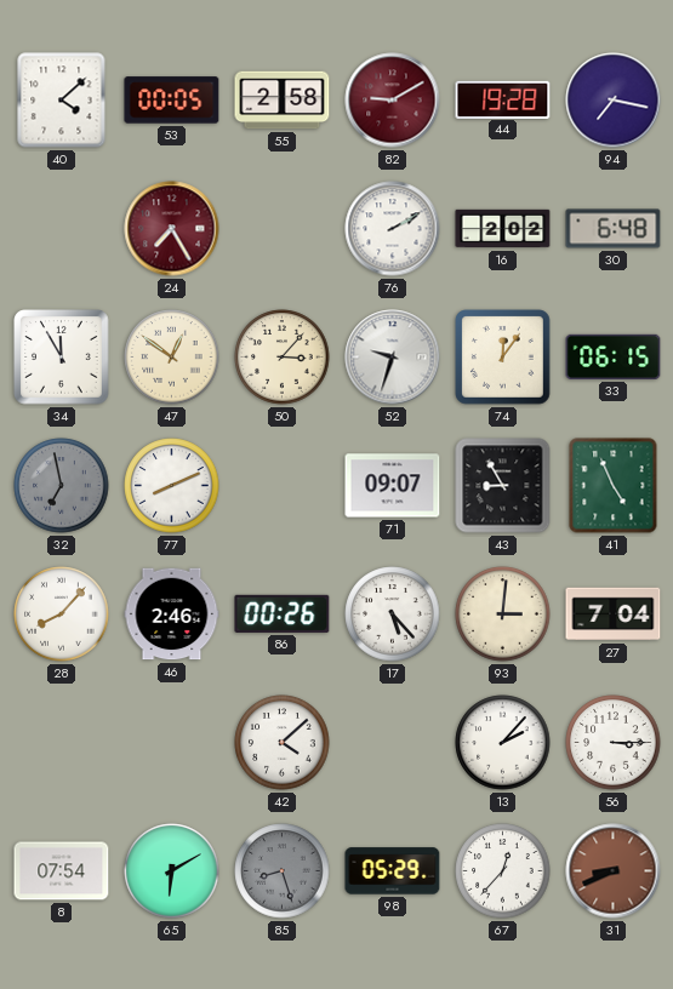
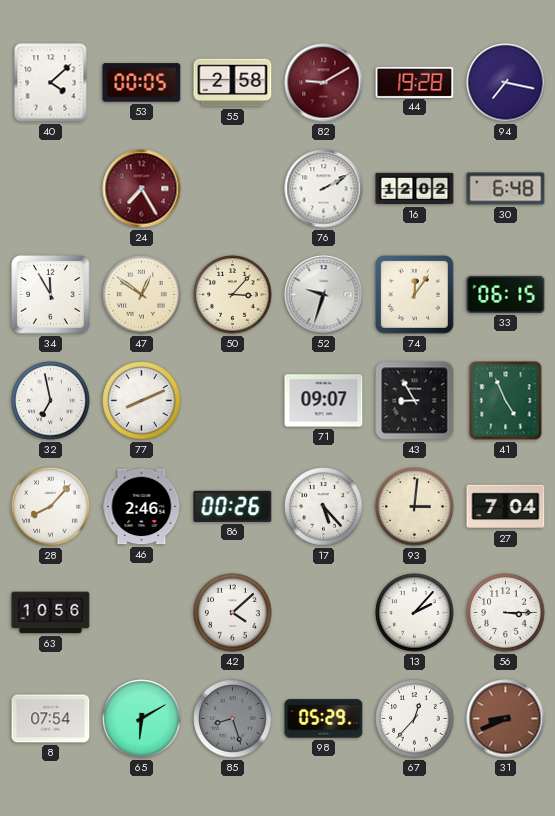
16: 2:02 -> 12:02
32 dial: grey -> white
63: none -> 10:56
